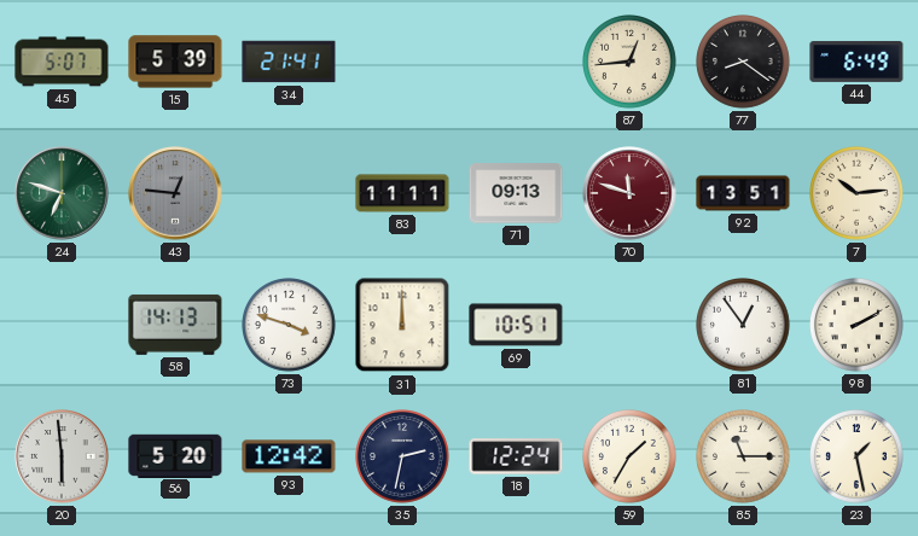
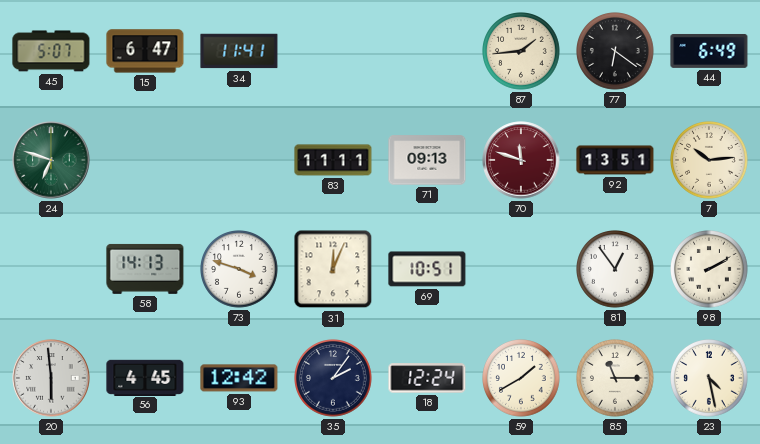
15: 5:39 -> 6:47
34: 21:41 -> 11:41
87: 12:44 -> 1:44
77: 8:21 -> 6:21
43: 12:46 -> none
31: 12:00 -> 12:04
56: 5:20 -> 4:45
35: 2:32 -> 2:06
59: 1:35 -> 1:40
23: 1:28 -> 4:28
